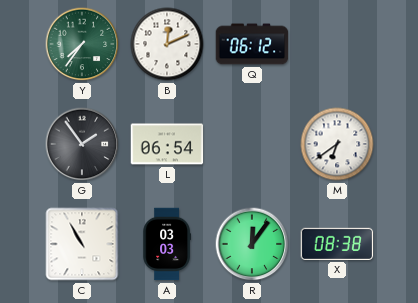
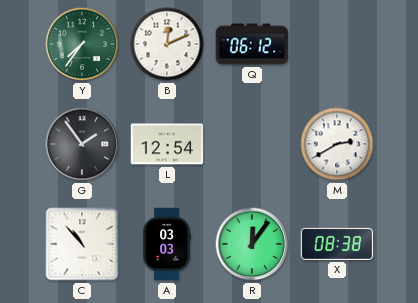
L: 06:54 -> 12:54
M: 6:39 -> 2:40
C: 10:55 -> 10:53
